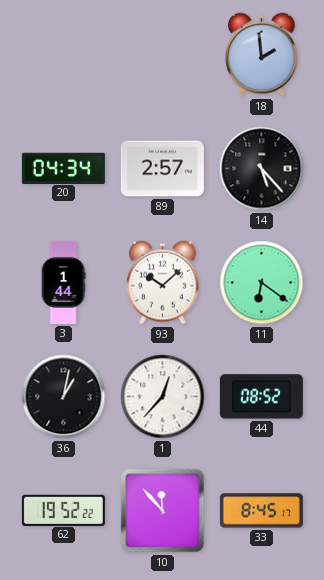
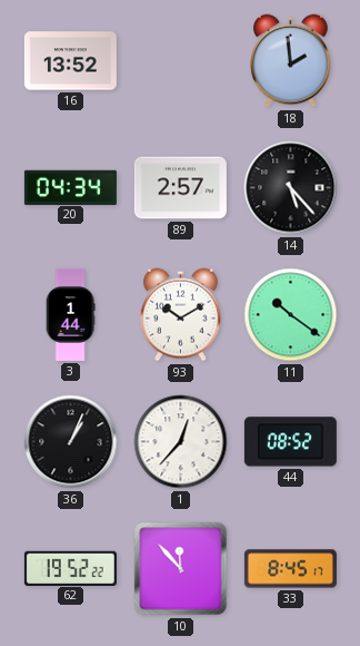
16: none -> 13:52
93: 10:08 -> 10:10
11: 6:21 -> 10:21
36: 1:02 -> 1:04
